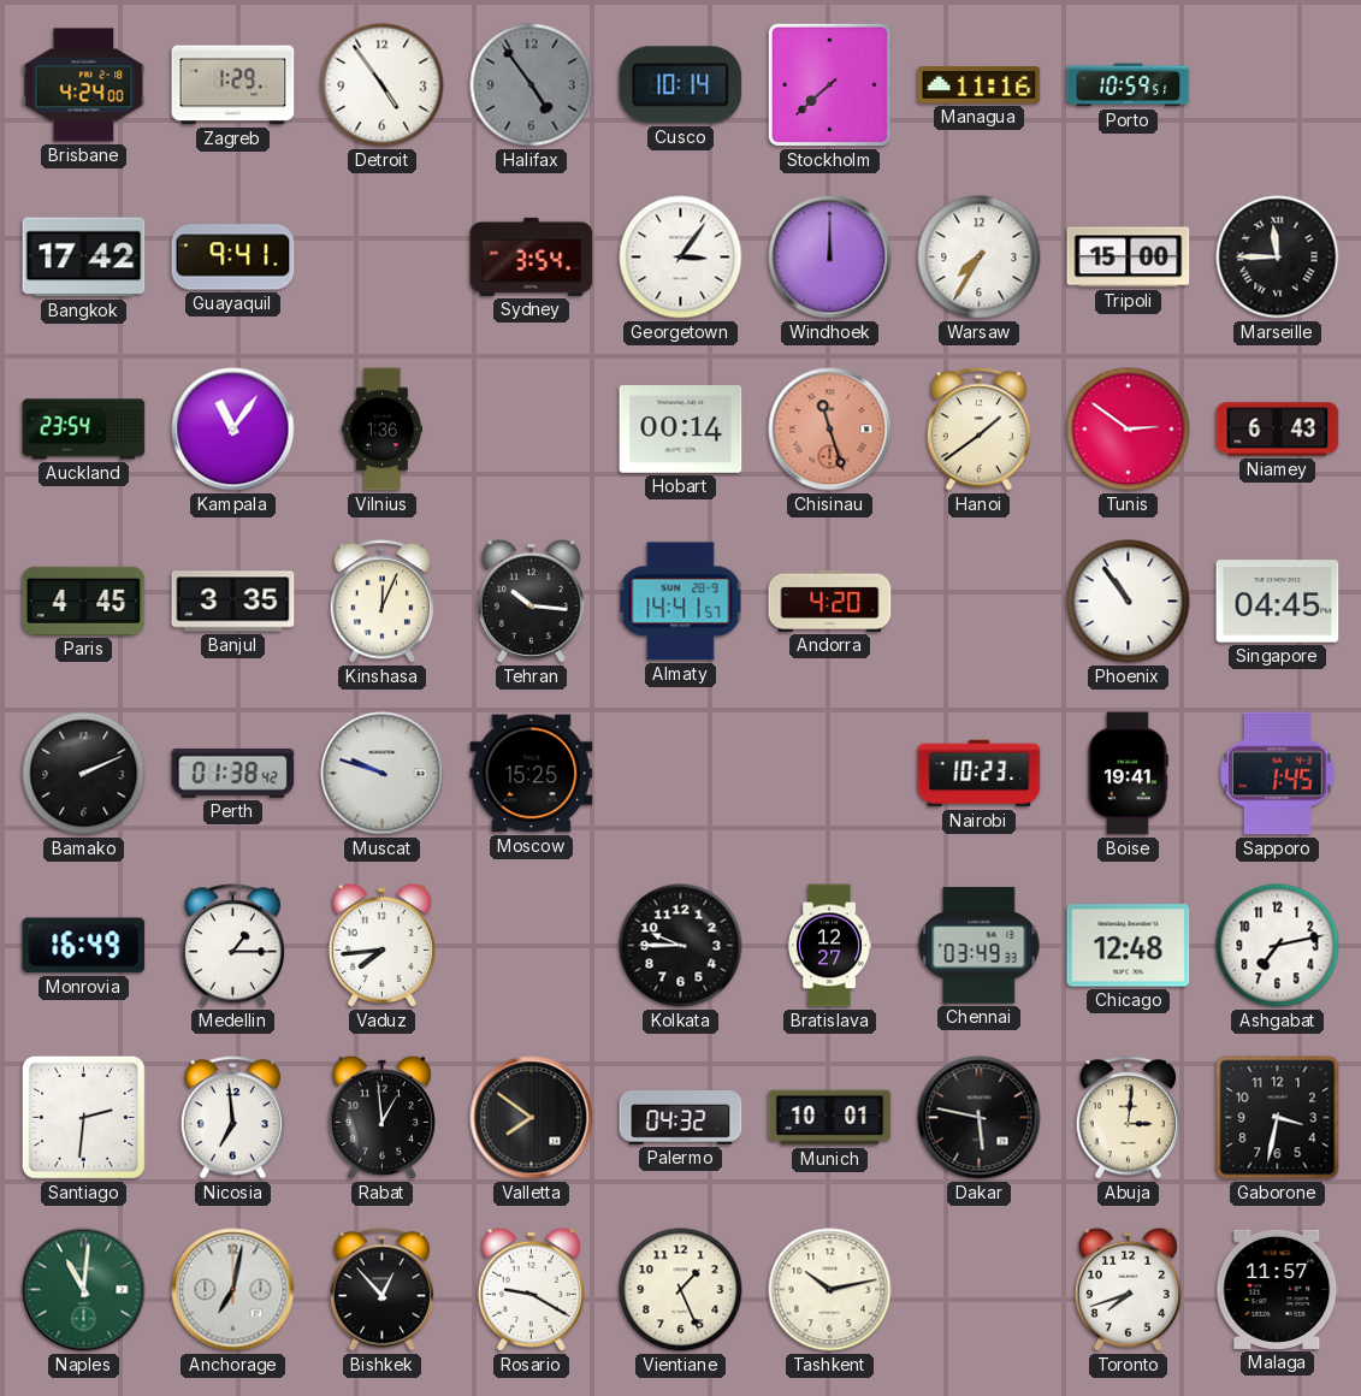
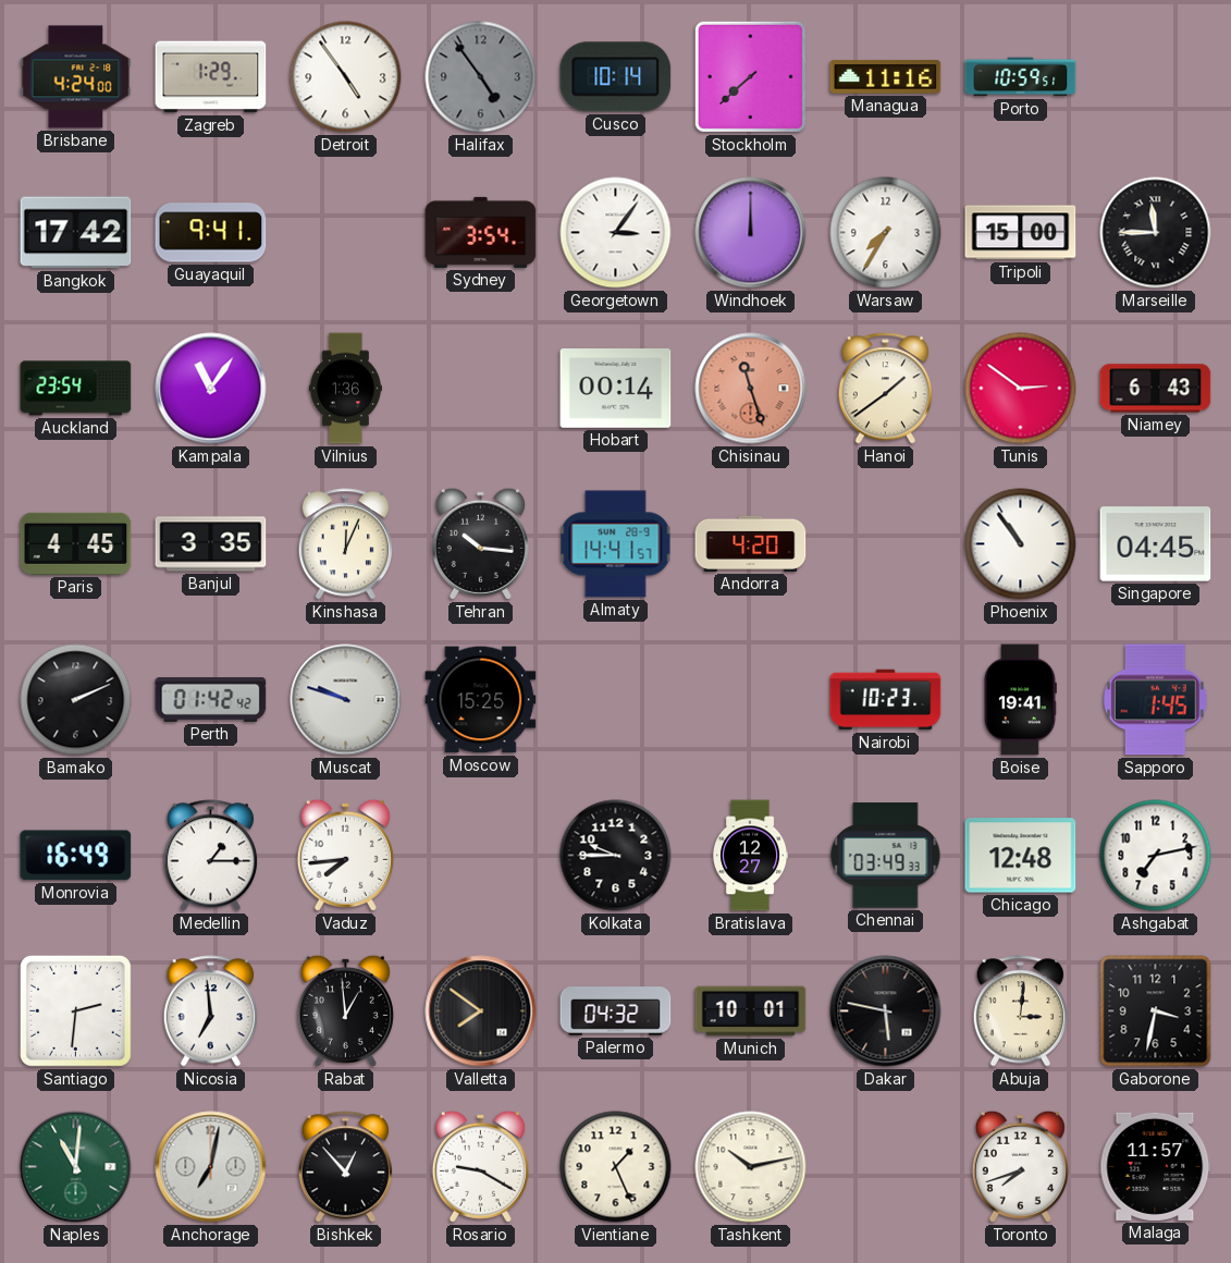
Perth: 01:38 -> 01:42
